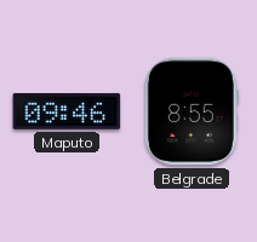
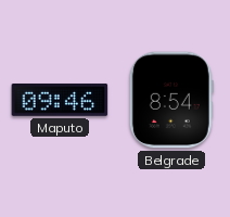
Belgrade: 8:55 -> 8:54
